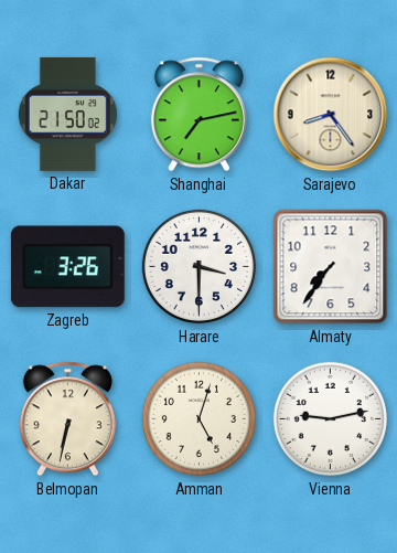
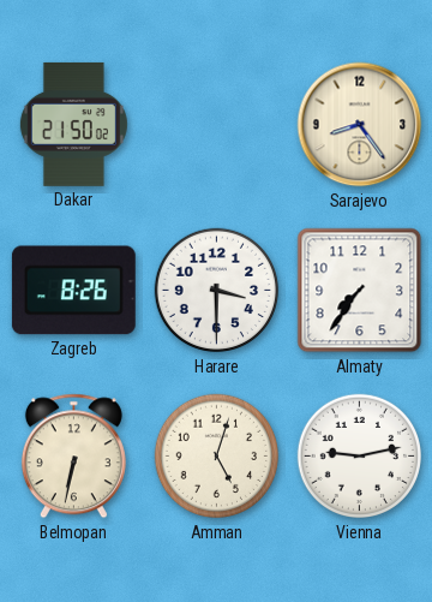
Shanghai: 7:13 -> none
Zagreb: 3:26 -> 8:26
